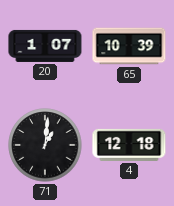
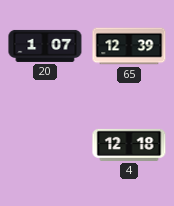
65: 10:39 -> 12:39
71: 1:01 -> none
